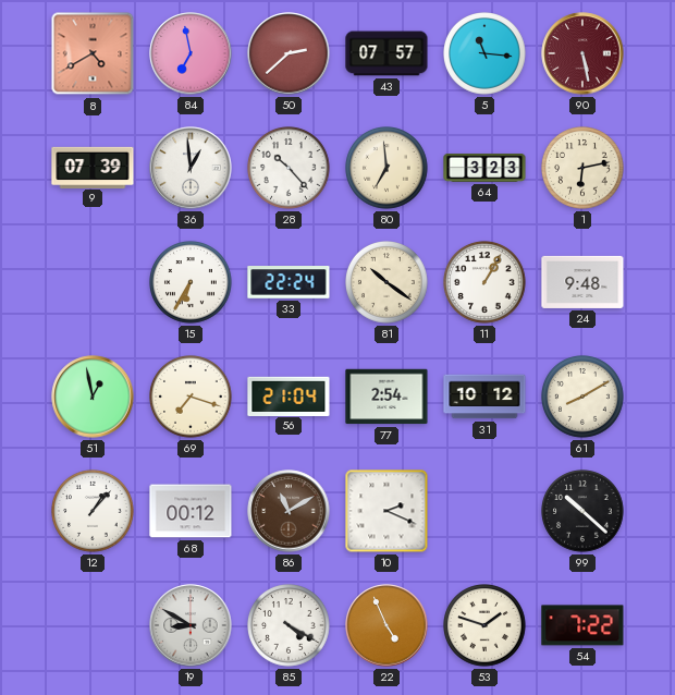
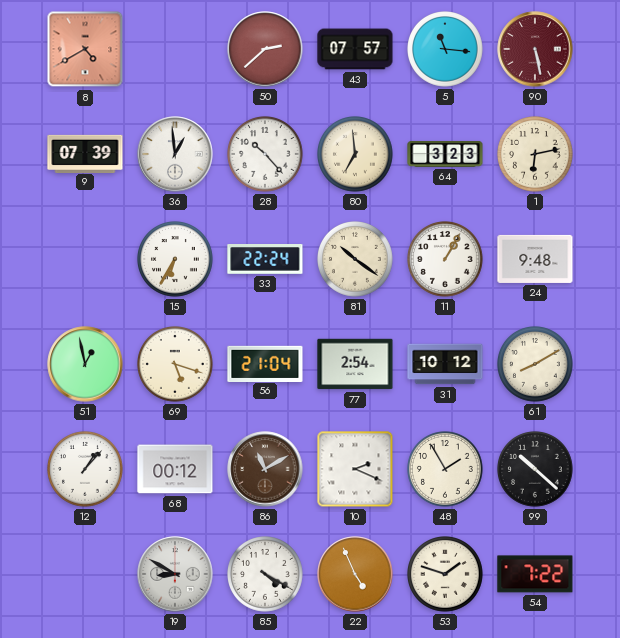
84: 6:58 -> none
69: 7:18 -> 5:18
48: none -> 1:55
